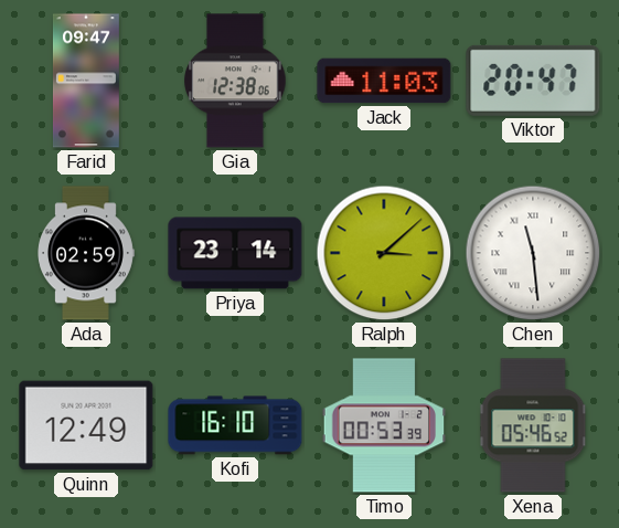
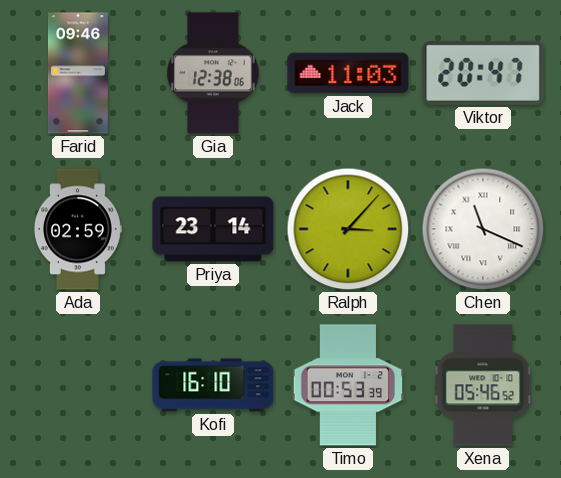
Farid: 09:47 -> 09:46
Ralph: 3:08 -> 3:07
Chen: 11:29 -> 11:19
Quinn: 12:49 -> none
